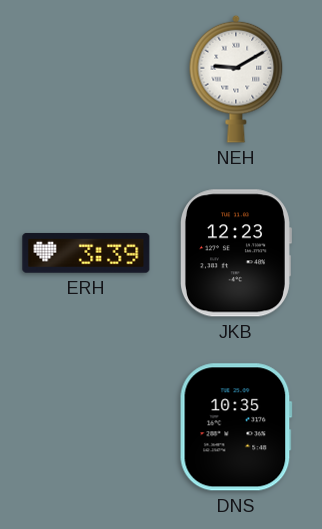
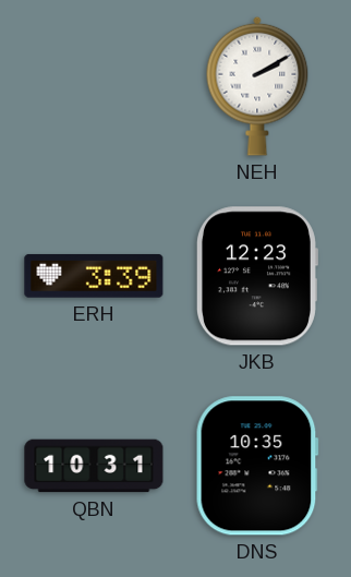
NEH: 9:10 -> 2:10
QBN: none -> 10:31
